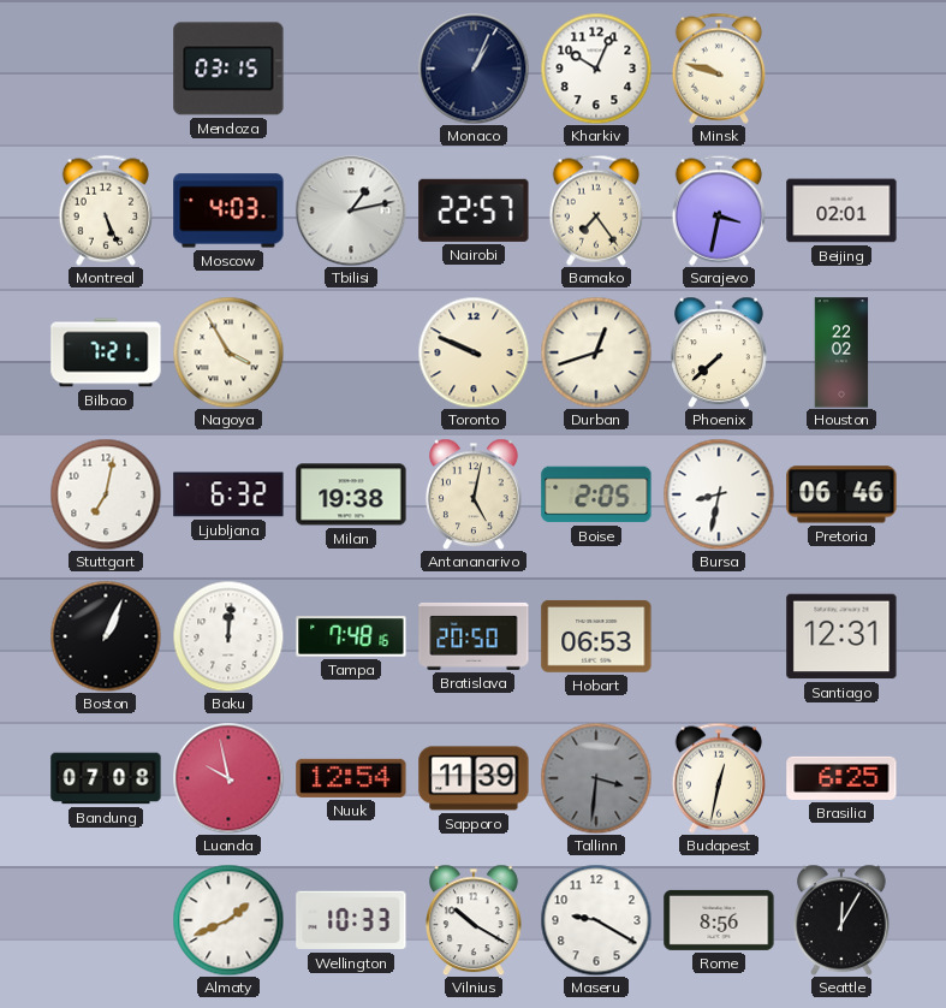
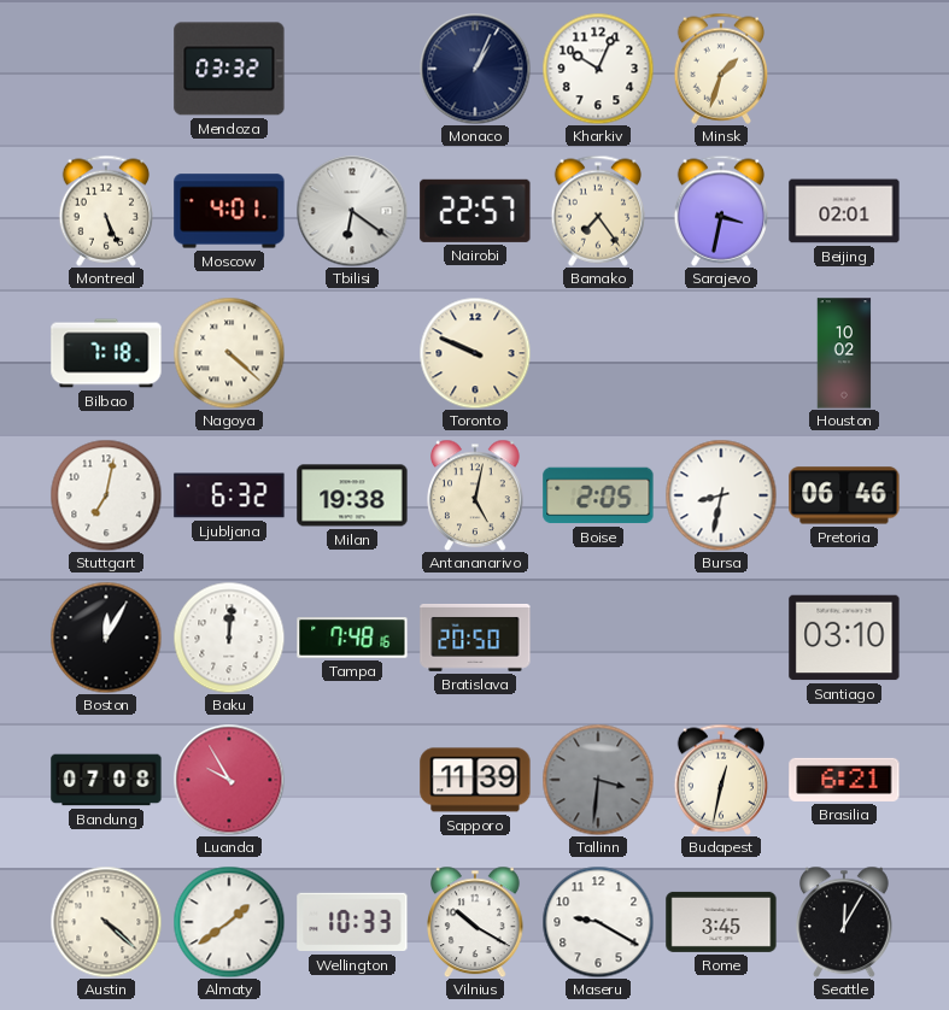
Mendoza: 03:15 -> 03:32
Minsk: 9:48 -> 1:33
Moscow: 4:03 -> 4:01
Tbilisi: 1:13 -> 6:21
Bilbao: 7:21 -> 7:18
Nagoya: 3:55 -> 4:22
Durban: 12:42 -> none
Phoenix: 7:38 -> none
Houston: 22:02 -> 10:02
Boston: 1:04 -> 12:05
Hobart: 06:53 -> none
Santiago: 12:31 -> 03:10
Luanda: 9:58 -> 9:55
Nuuk: 12:54 -> none
Brasilia: 6:25 -> 6:21
Austin: none -> 4:22
Almaty: 1:41 -> 1:39
Rome: 8:56 -> 3:45
